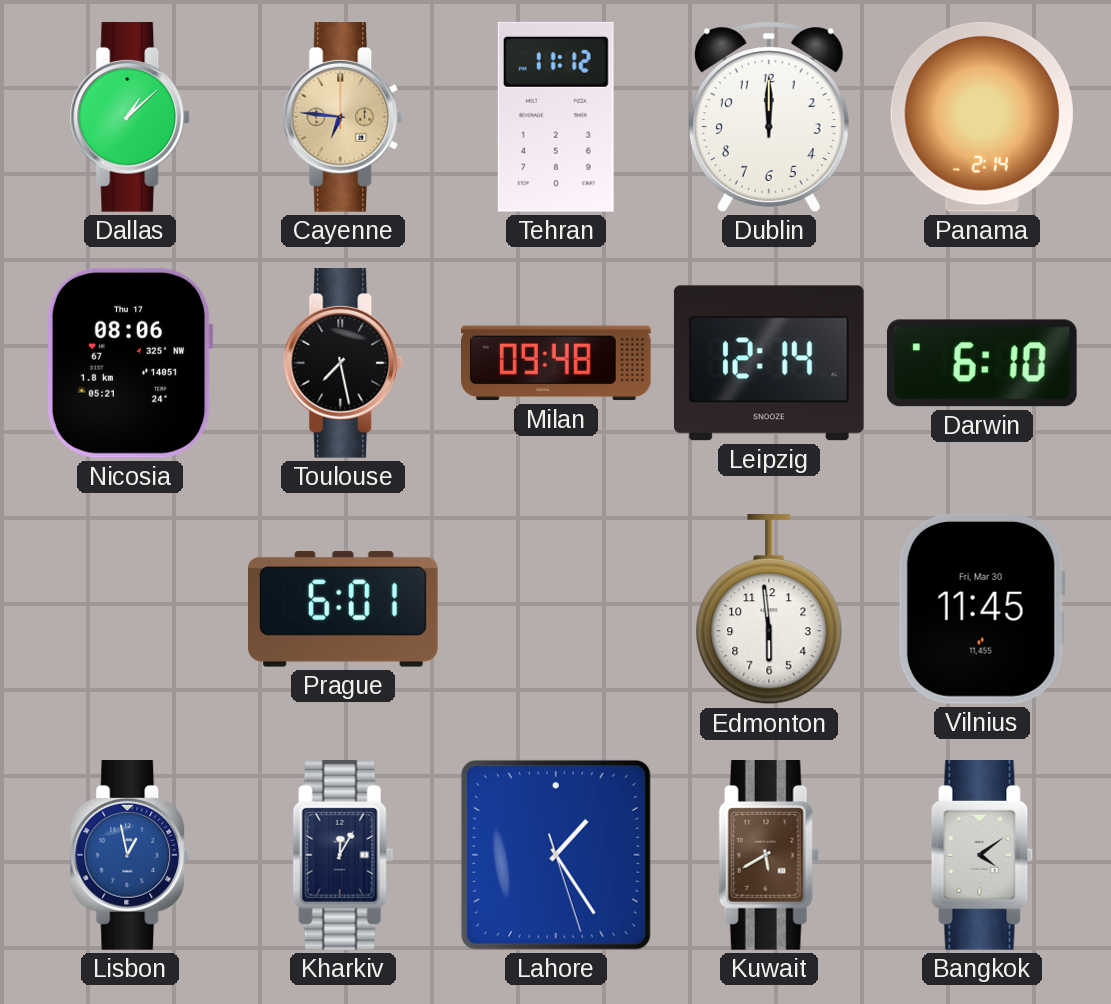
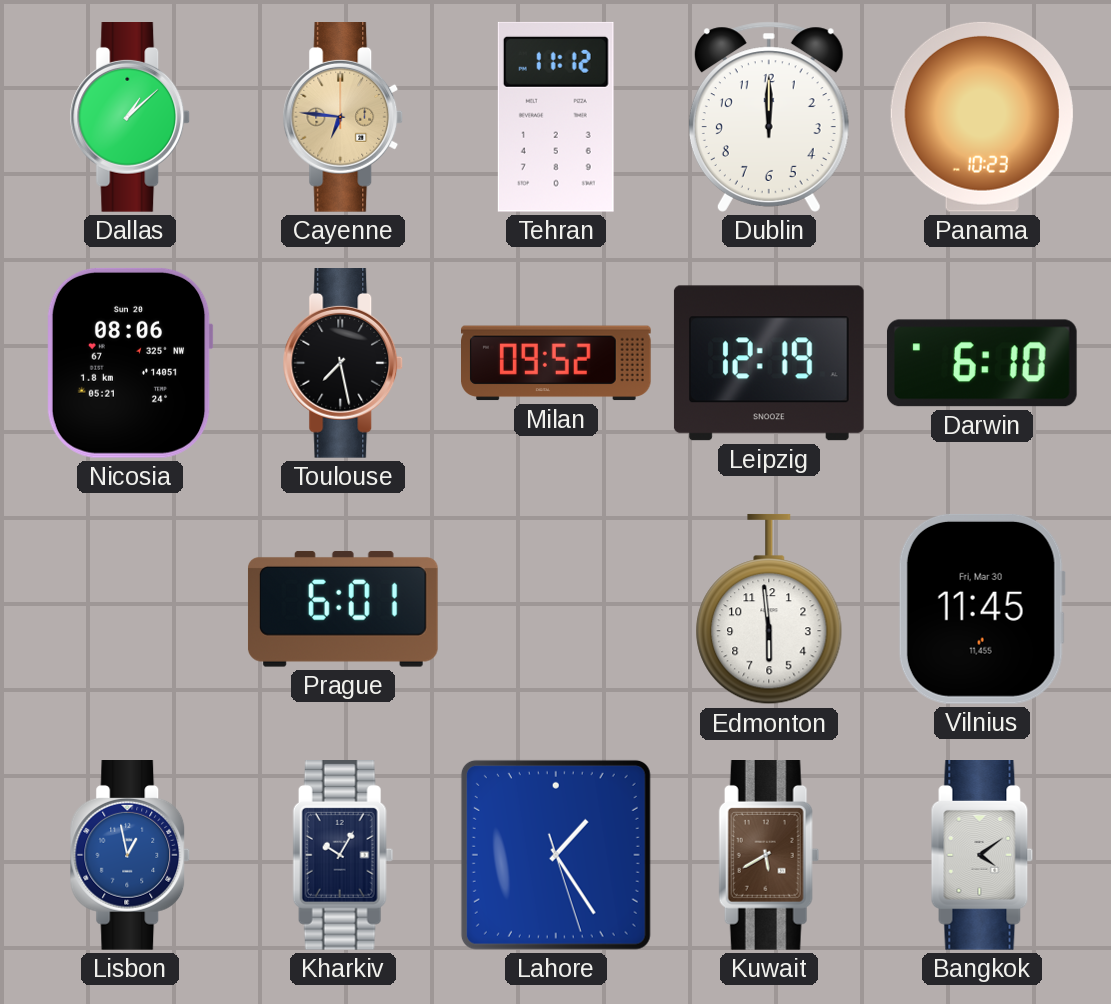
Panama: 2:14 -> 10:23
Nicosia date: Thu 17 -> Sun 20
Milan: 09:48 -> 09:52
Leipzig: 12:14 -> 12:19
Kharkiv: 12:05 -> 10:05
